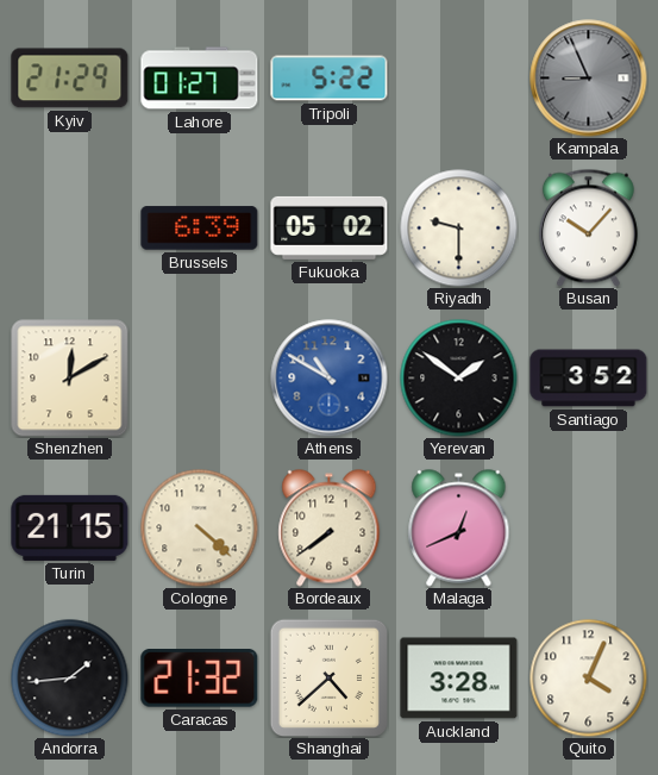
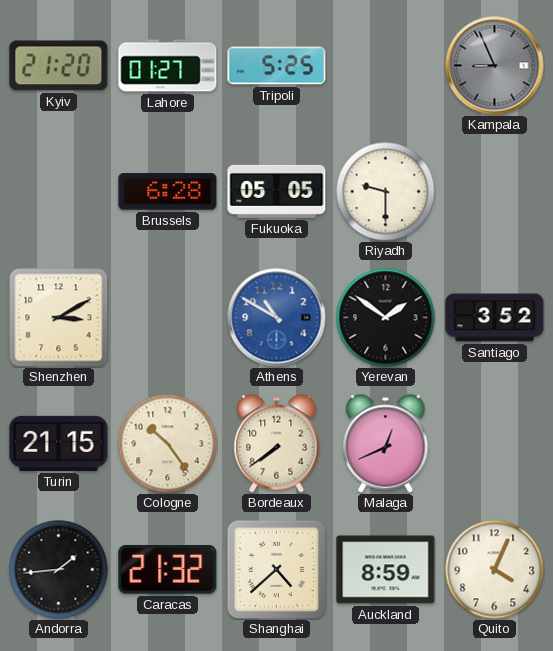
Kyiv: 21:29 -> 21:20
Tripoli: 5:22 -> 5:25
Brussels: 6:39 -> 6:28
Fukuoka: 05:02 -> 05:05
Busan: 10:07 -> none
Shenzhen: 12:10 -> 3:10
Cologne: 4:22 -> 10:24
Auckland: 3:28 -> 8:59
